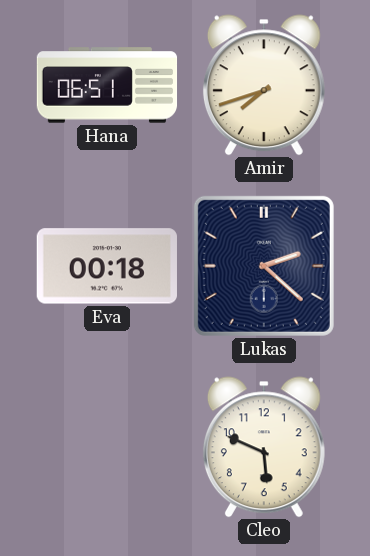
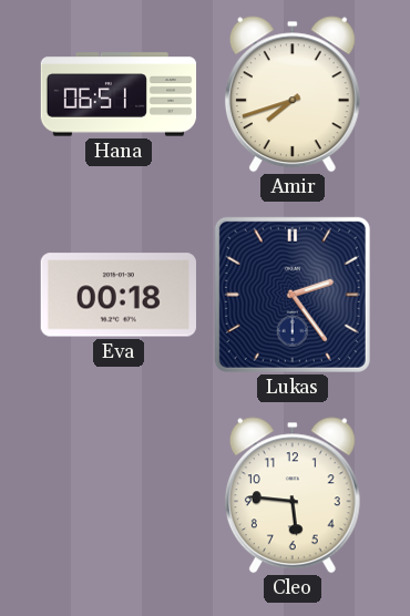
Lukas: 2:22 -> 2:24
Cleo: 5:49 -> 5:46
